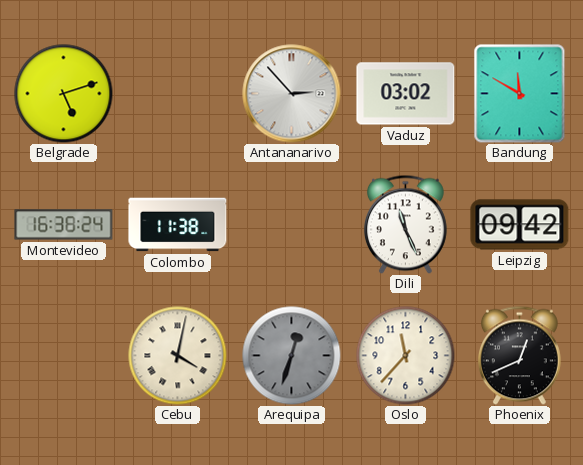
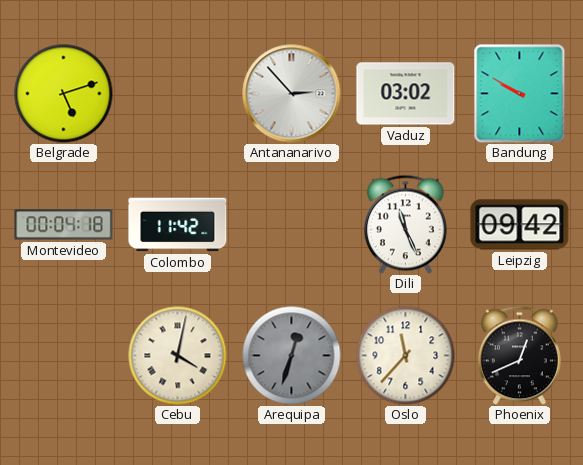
Bandung: 11:50 -> 9:50
Montevideo: 16:38 -> 00:04
Colombo: 11:38 -> 11:42
